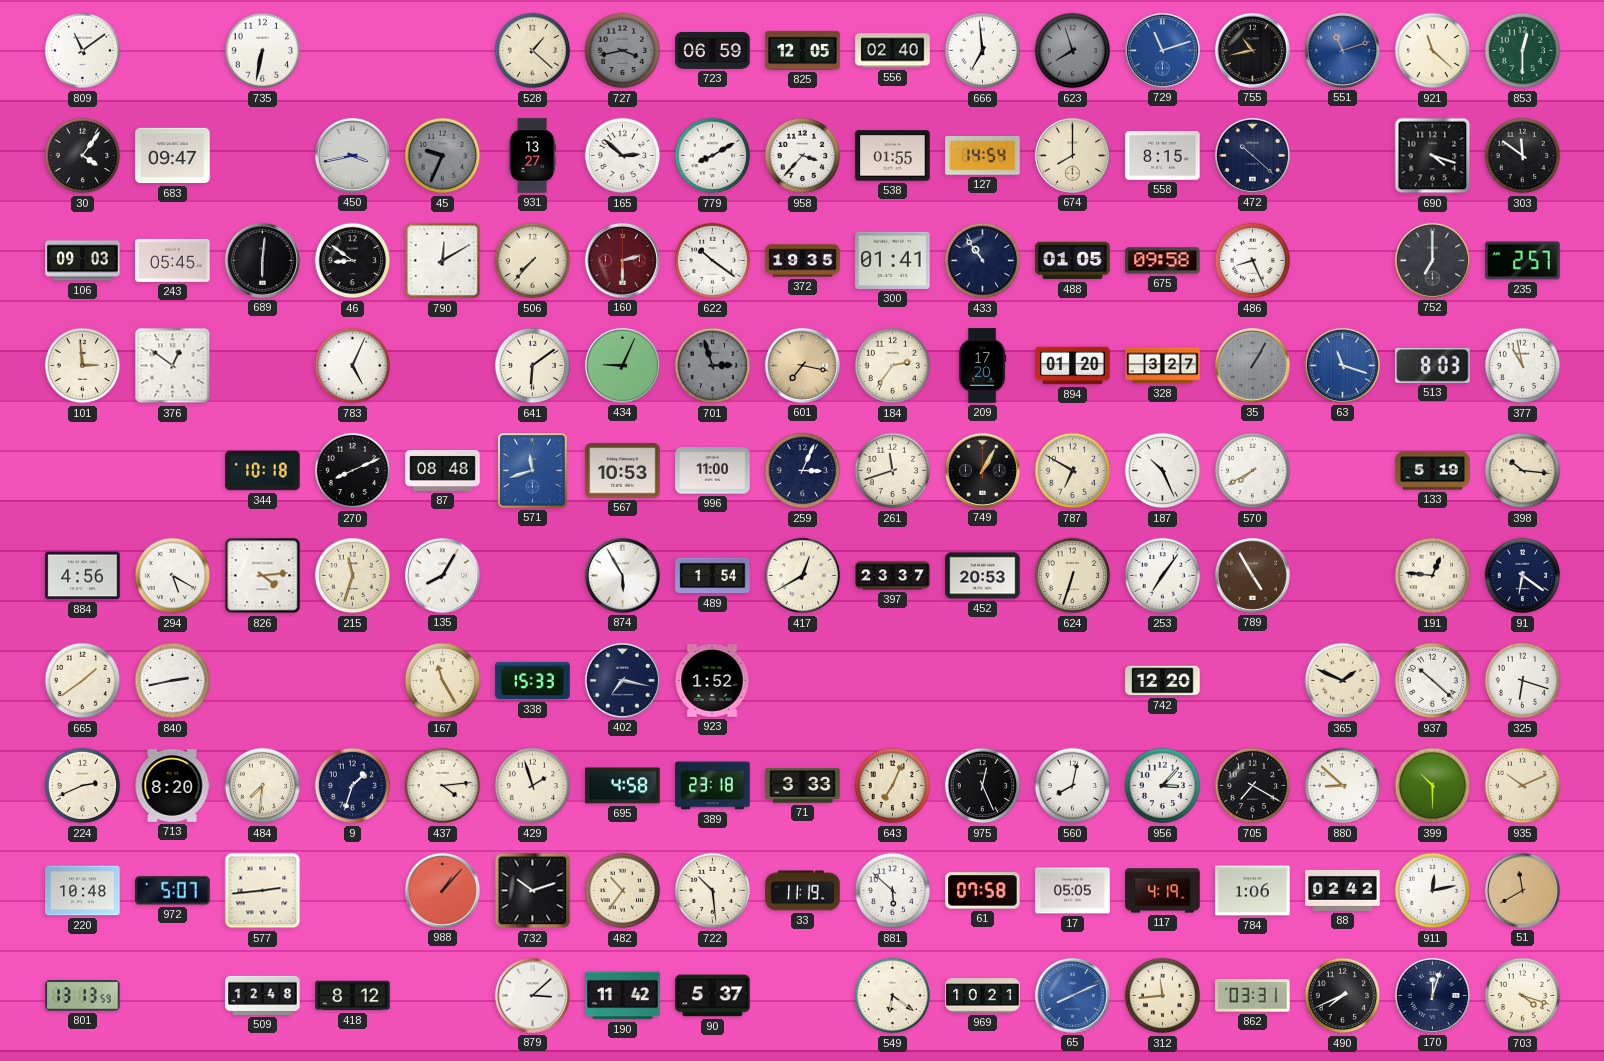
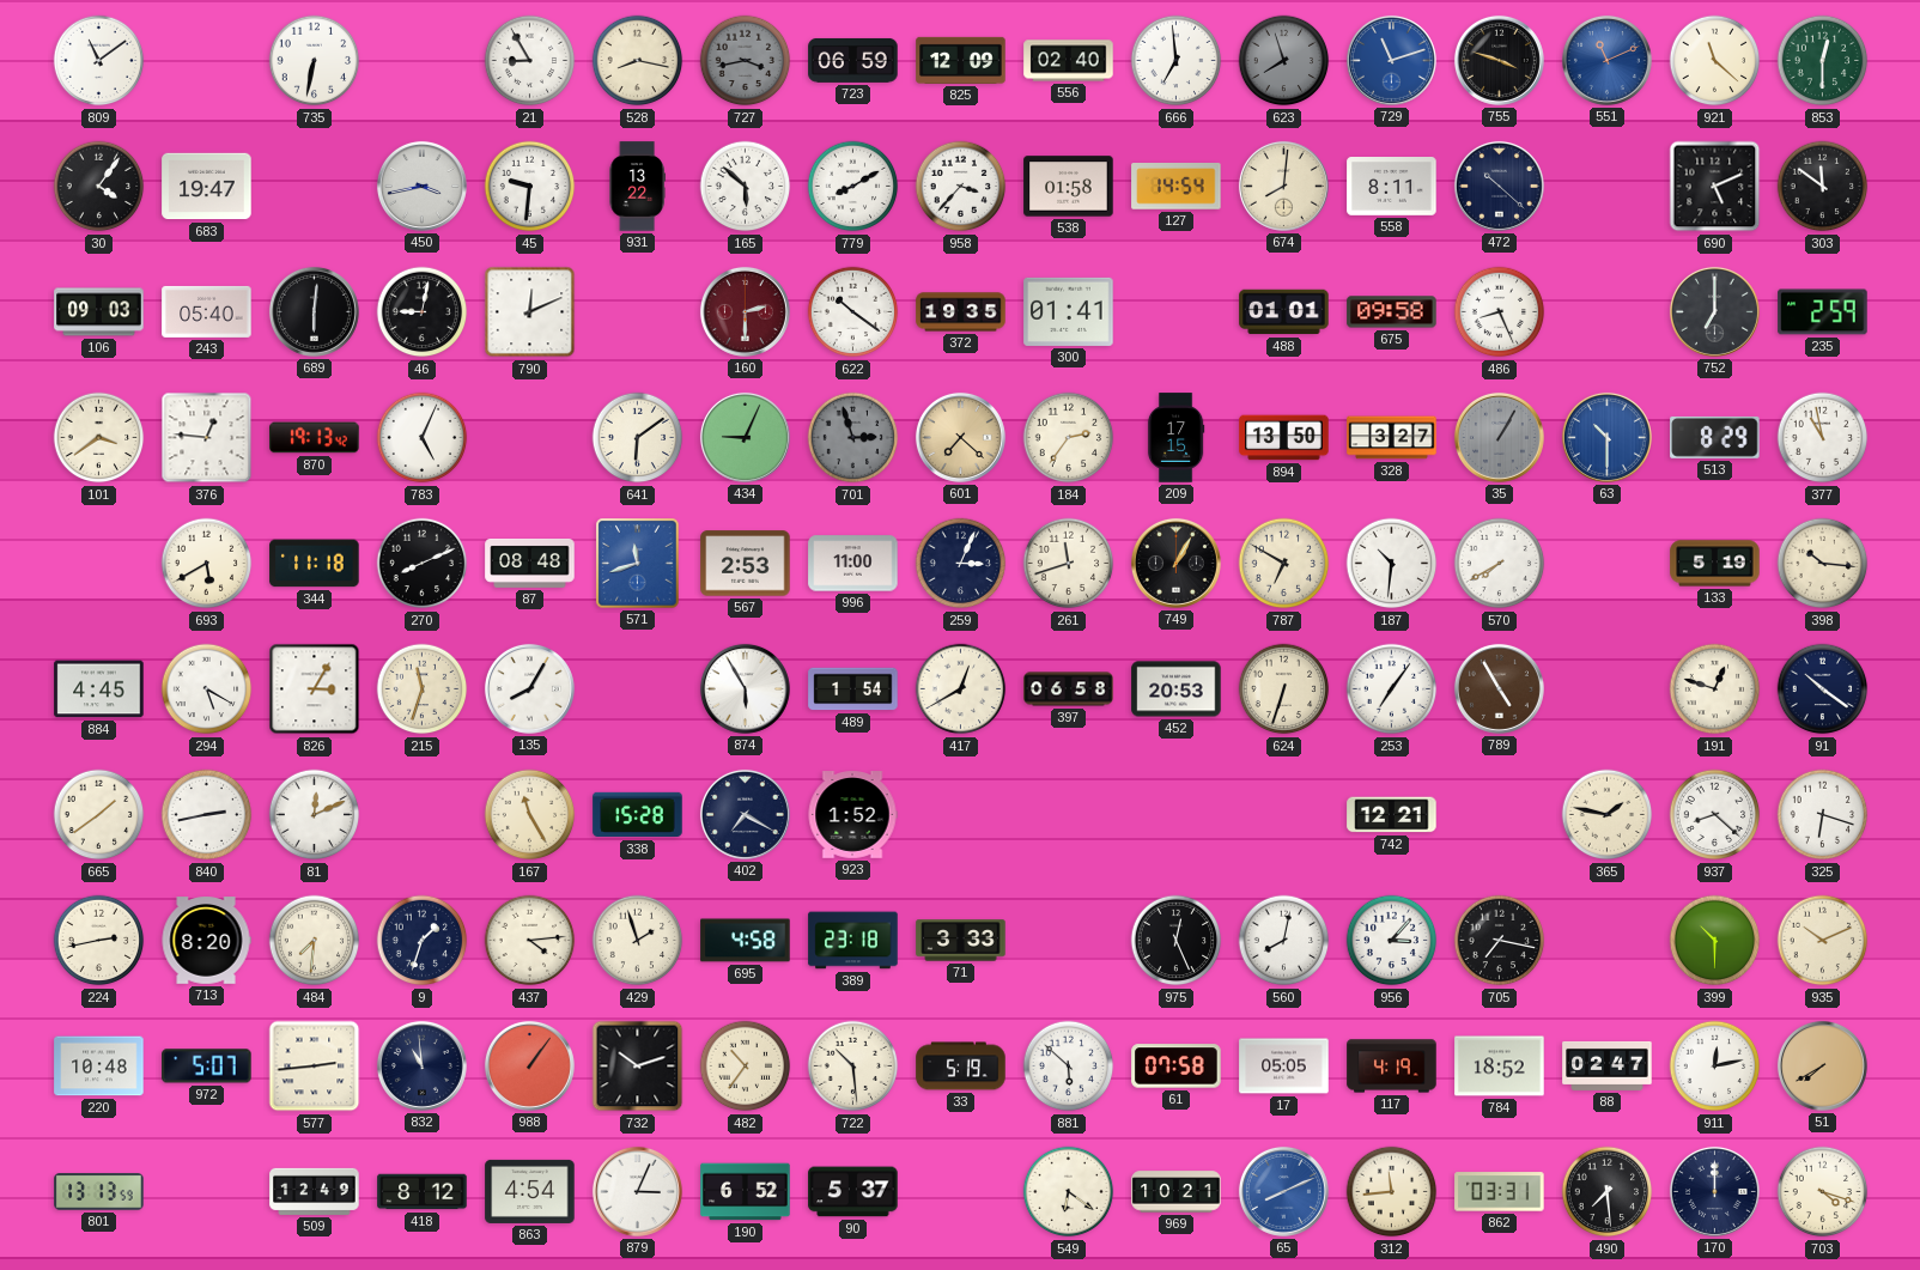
21: none -> 8:55
528: 1:22 -> 8:17
825: 12:05 -> 12:09
755: 10:43 -> 3:48
551: 11:12 -> 11:11
683: 09:47 -> 19:47
45: 9:34 -> 9:31
45 dial: grey -> white
931: 13:27 -> 13:22
165: 2:52 -> 5:52
538: 01:55 -> 01:58
674: 8:00 -> 8:01
558: 8:15 -> 8:11
690: 4:18 -> 5:11
243: 05:45 -> 05:40
46: 8:51 -> 9:02
790: 12:10 -> 12:11
506: 7:37 -> none
433: 10:54 -> none
488: 01:05 -> 01:01
235: 2:57 -> 2:59
101: 2:59 -> 3:39
376: 12:51 -> 12:46
870: none -> 19:13
601: 7:17 -> 7:22
209: 17:20 -> 17:15
894: 01:20 -> 13:50
63: 11:18 -> 10:30
513: 8:03 -> 8:29
693: none -> 5:40
344: 10:18 -> 11:18
567: 10:53 -> 2:53
187: 10:26 -> 10:31
884: 4:56 -> 4:45
826: 4:14 -> 3:05
397: 23:37 -> 06:58
191: 12:46 -> 12:48
91: 6:21 -> 10:21
81: none -> 12:11
338: 15:33 -> 15:28
402: 7:17 -> 7:20
742: 12:20 -> 12:21
365: 1:49 -> 1:47
937: 10:22 -> 8:22
224: 2:41 -> 2:43
643: 7:04 -> none
705: 7:20 -> 7:17
880: 8:52 -> none
832: none -> 10:59
988: 1:07 -> 1:06
33: 11:19 -> 5:19
784: 1:06 -> 18:52
88: 02:42 -> 02:47
51: 11:40 -> 7:40
509: 12:48 -> 12:49
863: none -> 4:54
879: 3:08 -> 3:04
190: 11:42 -> 6:52
490: 7:41 -> 7:29
170: 12:03 -> 12:00
